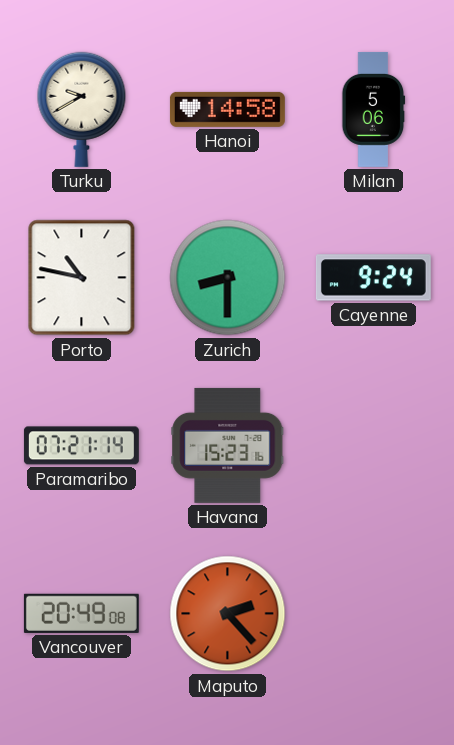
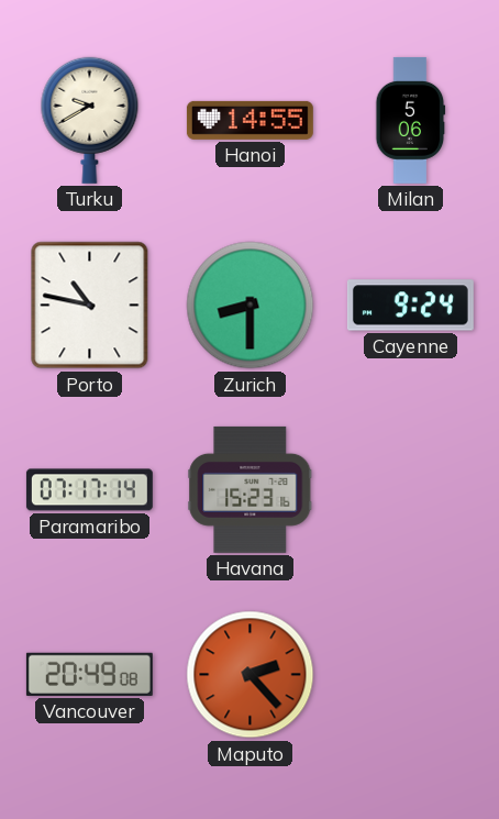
Hanoi: 14:58 -> 14:55
Paramaribo: 07:21 -> 07:17
